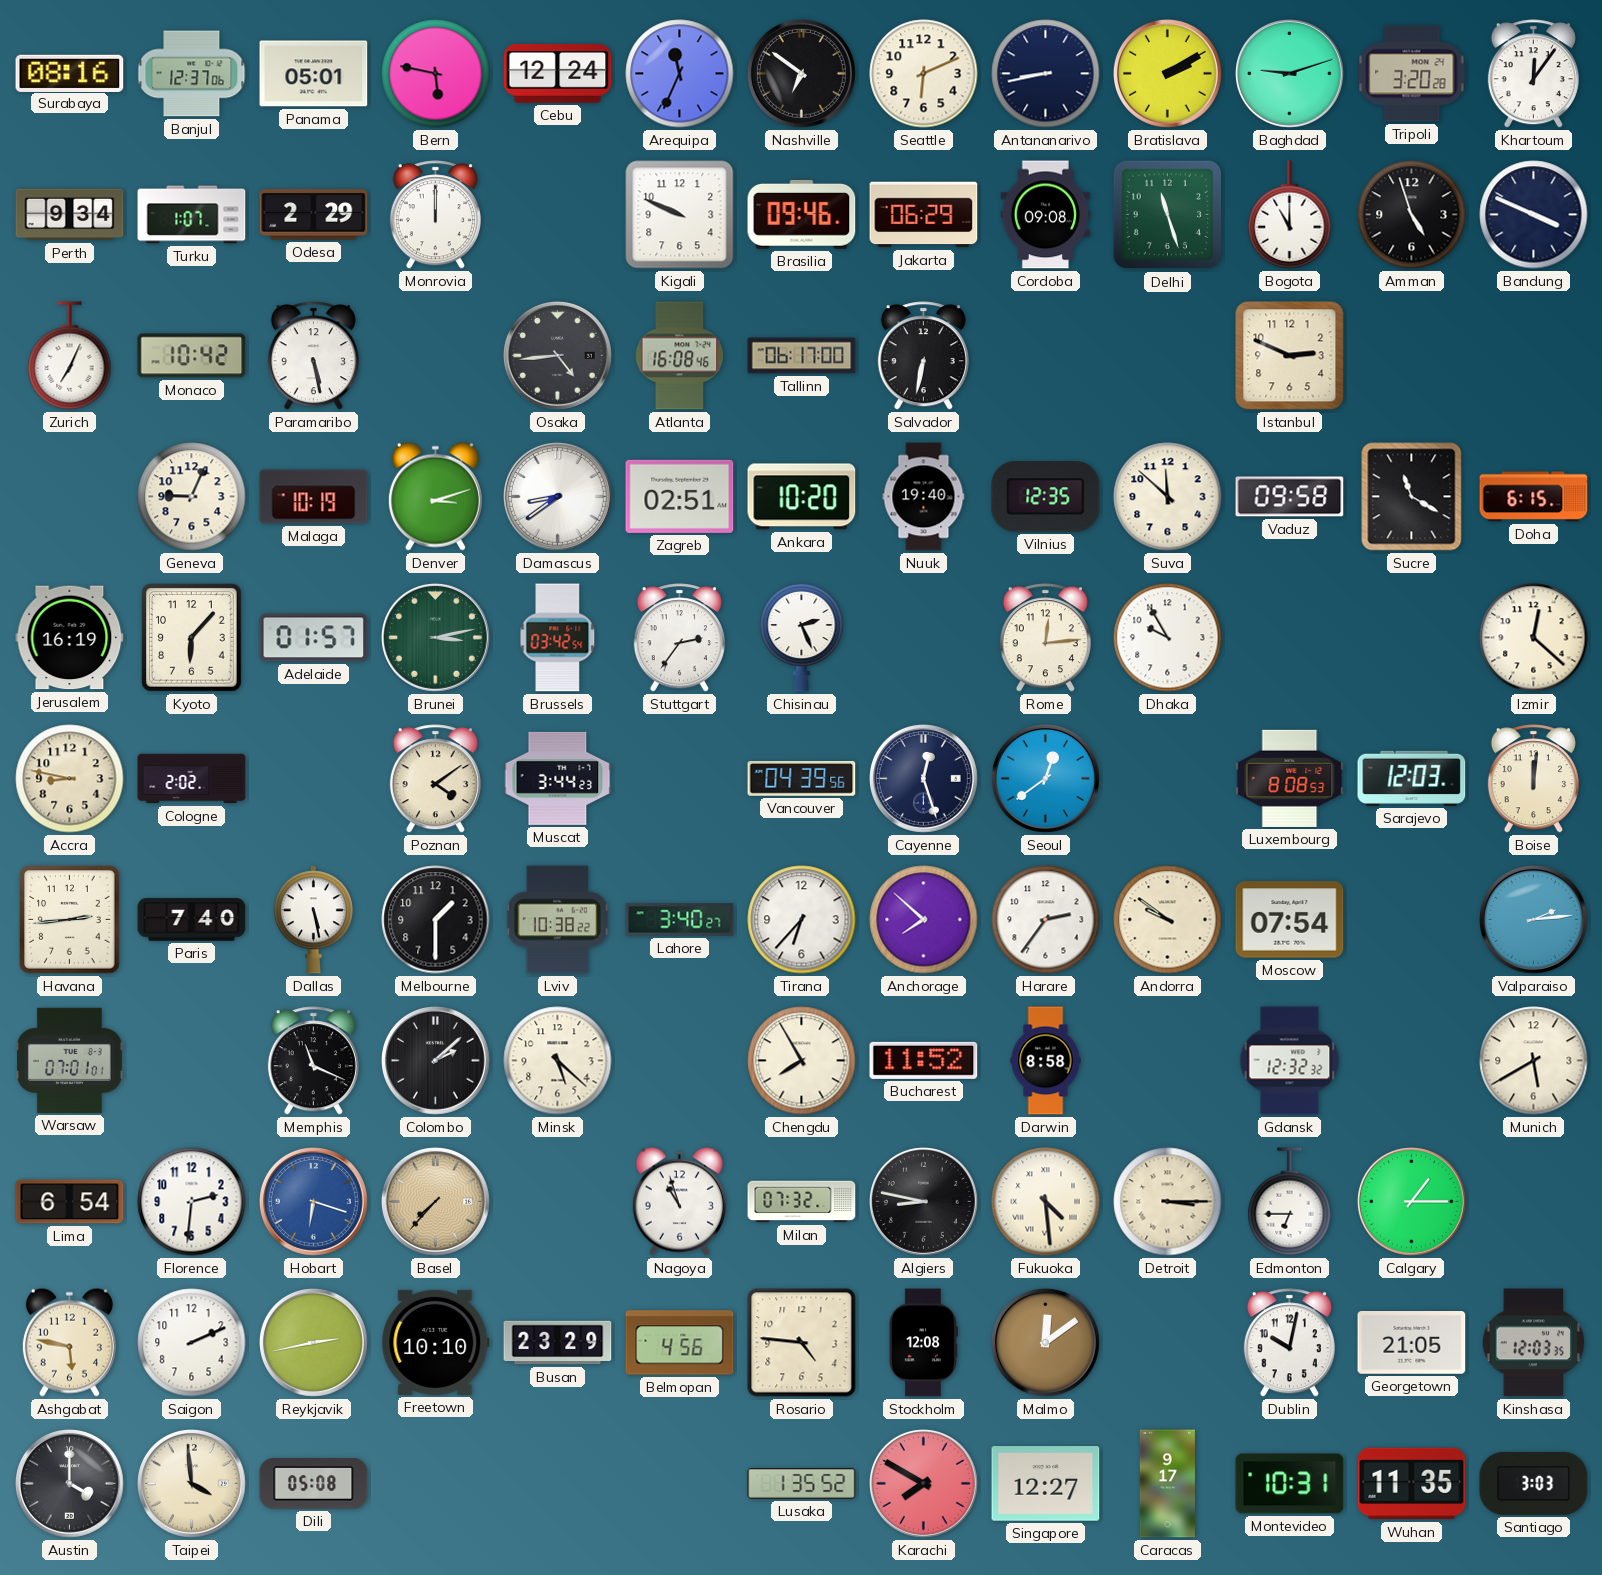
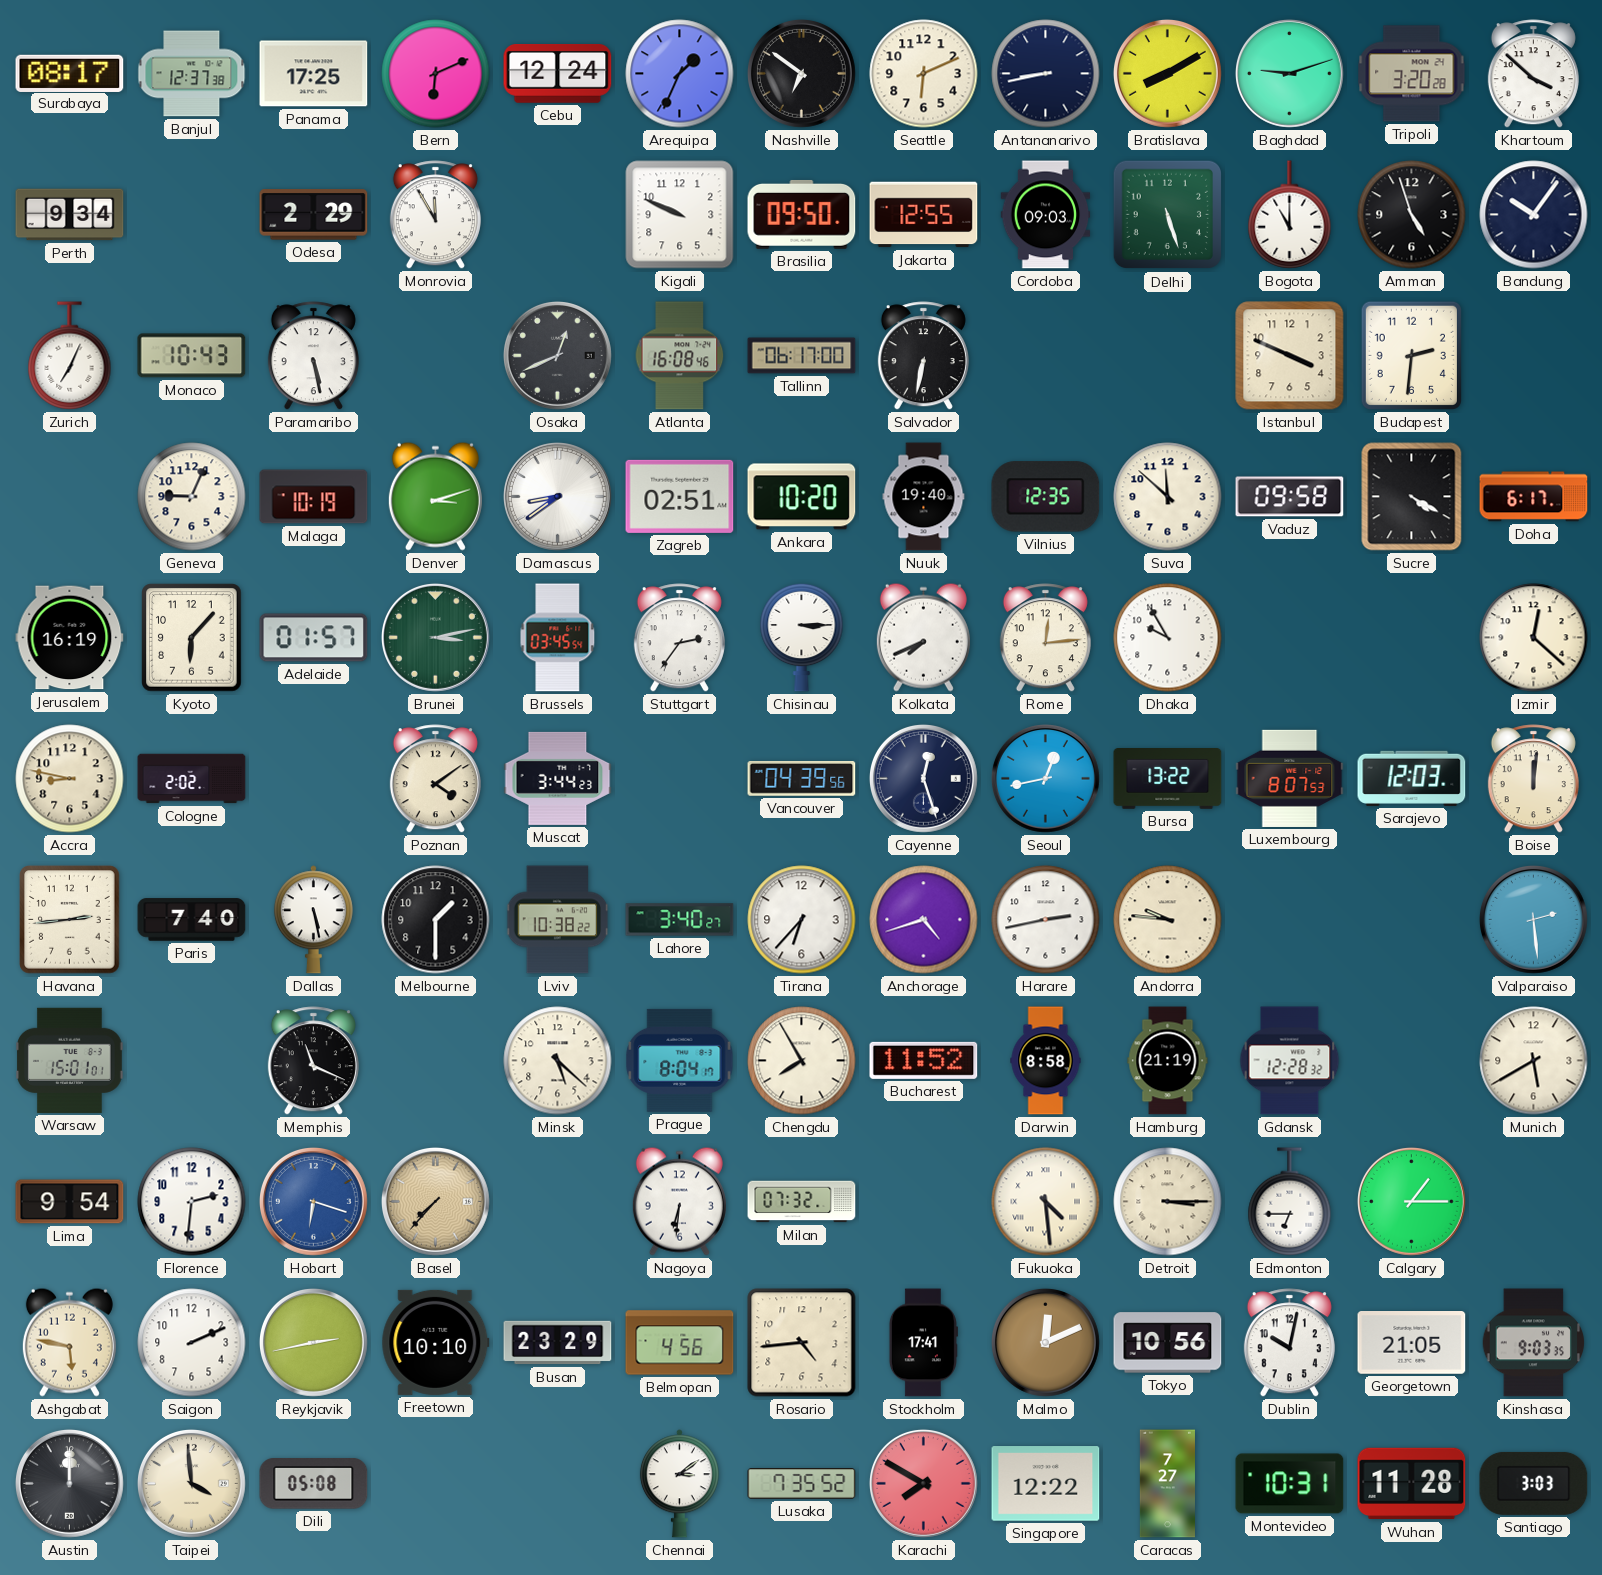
Surabaya: 08:16 -> 08:17
Banjul: 12:37:06 -> 12:37:38
Panama: 05:01 -> 17:25
Bern: 5:47 -> 6:11
Arequipa: 11:34 -> 1:34
Bratislava: 2:10 -> 8:10
Khartoum: 12:06 -> 3:52
Turku: 1:07 -> none
Monrovia: 12:00 -> 11:55
Brasilia: 09:46 -> 09:50
Jakarta: 06:29 -> 12:55
Cordoba: 09:08 -> 09:03
Delhi: 11:27 -> 5:27
Bandung: 3:49 -> 10:06
Monaco: 10:42 -> 10:43
Osaka: 4:44 -> 12:41
Istanbul: 2:49 -> 3:49
Budapest: none -> 2:31
Sucre: 11:20 -> 4:20
Doha: 6:15 -> 6:17
Brussels: 03:42 -> 03:45
Chisinau: 2:26 -> 3:15
Kolkata: none -> 7:41
Seoul: 12:39 -> 12:43
Bursa: none -> 13:22
Luxembourg: 8:08 -> 8:07
Anchorage: 7:52 -> 4:42
Harare: 2:36 -> 2:43
Andorra: 9:51 -> 9:46
Moscow: 07:54 -> none
Valparaiso: 2:14 -> 2:29
Warsaw: 07:01 -> 15:01
Colombo: 2:08 -> none
Prague: none -> 8:04
Hamburg: none -> 21:19
Gdansk: 12:32 -> 12:28
Lima: 6:54 -> 9:54
Nagoya: 10:57 -> 6:31
Algiers: 8:47 -> none
Rosario: 4:46 -> 4:44
Stockholm: 12:08 -> 17:41
Malmo: 12:09 -> 12:11
Tokyo: none -> 10:56
Kinshasa: 12:03 -> 9:03
Austin: 4:00 -> 12:00
Chennai: none -> 3:09
Lusaka: 1:35 -> 7:35
Singapore: 12:27 -> 12:22
Caracas: 9:17 -> 7:27
Wuhan: 11:35 -> 11:28
